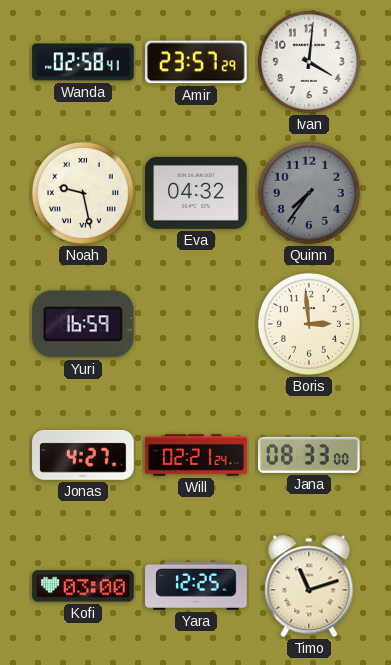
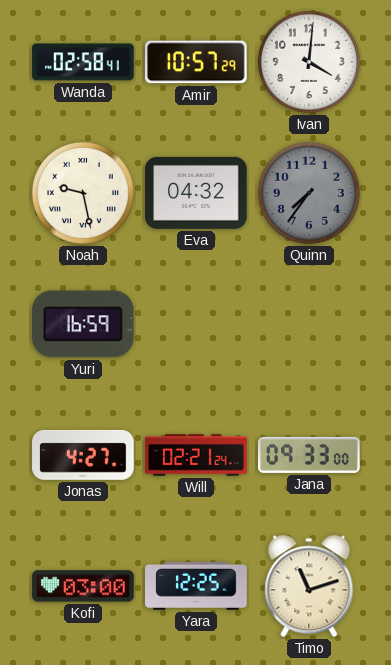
Amir: 23:57 -> 10:57
Boris: 2:59 -> none
Jana: 08:33 -> 09:33
